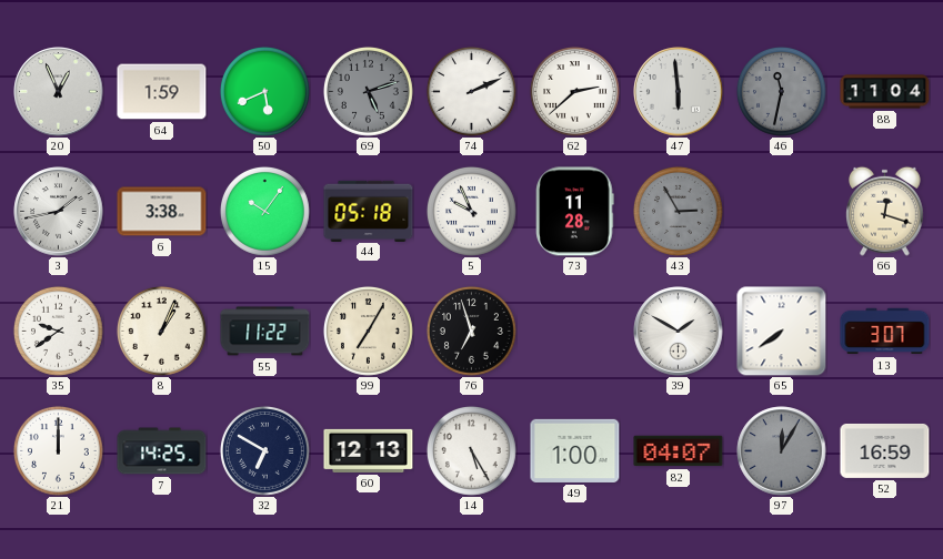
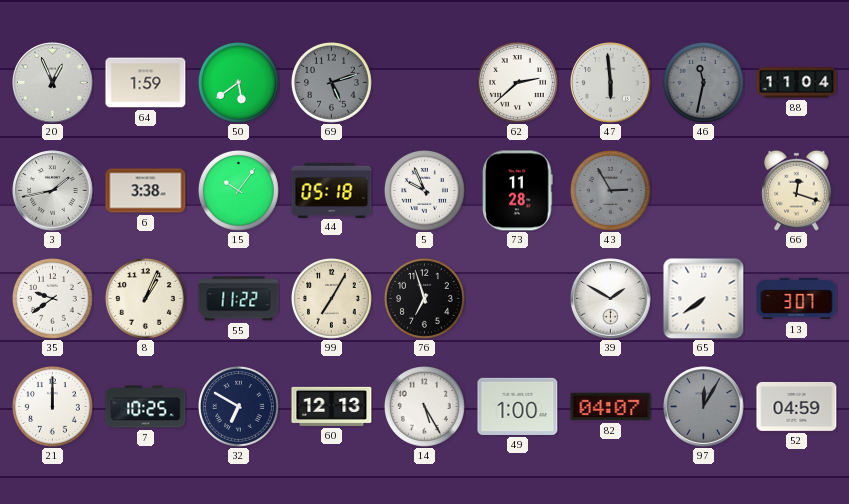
50: 5:41 -> 5:39
74: 2:11 -> none
7: 14:25 -> 10:25
52: 16:59 -> 04:59
